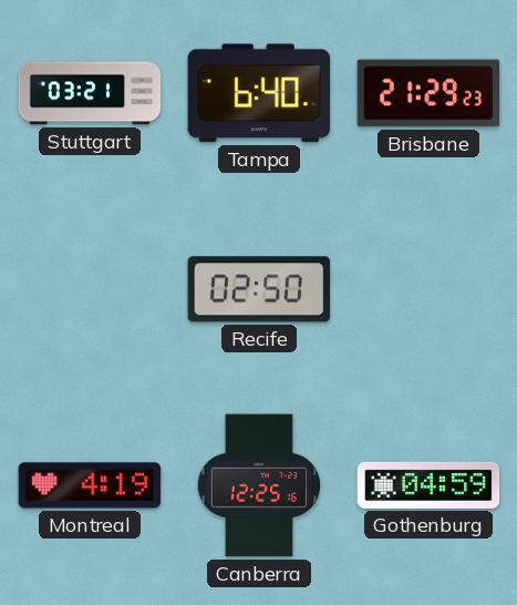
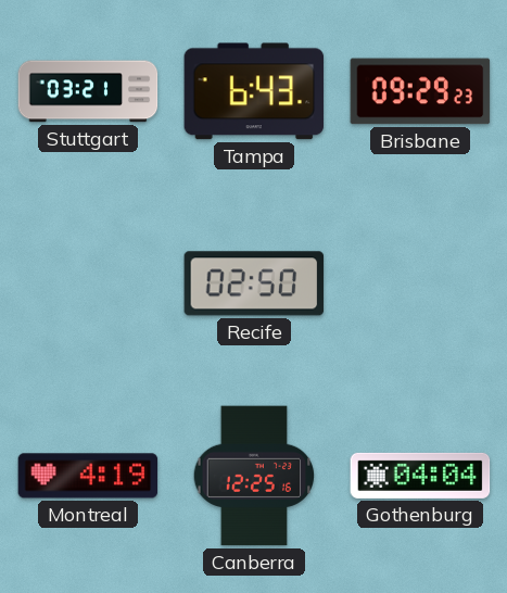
Tampa: 6:40 -> 6:43
Brisbane: 21:29 -> 09:29
Gothenburg: 04:59 -> 04:04
